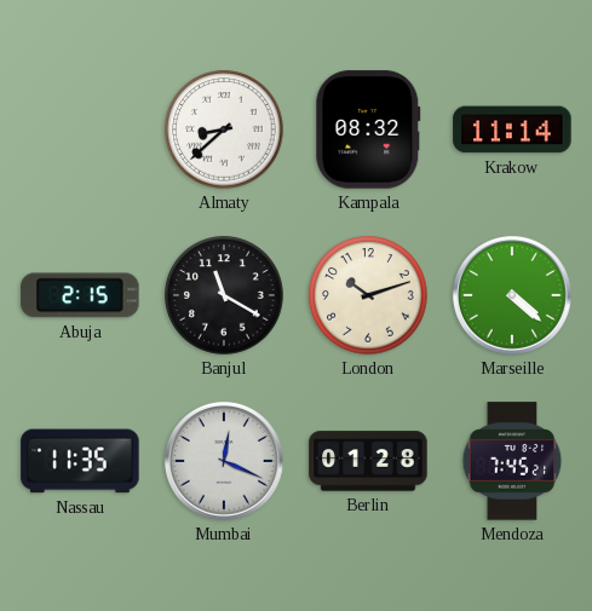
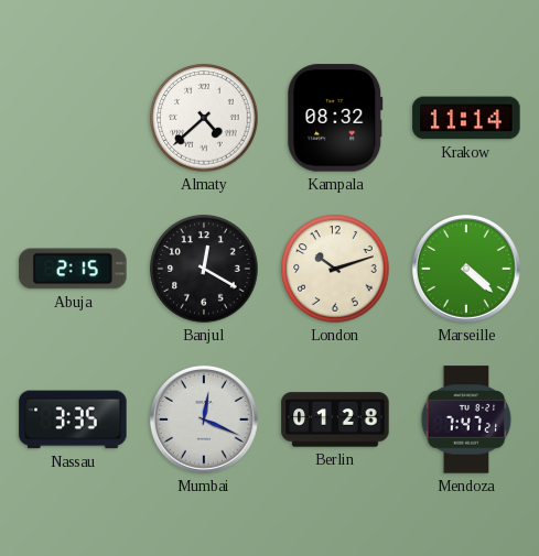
Almaty: 8:38 -> 4:38
Banjul: 11:20 -> 12:20
Nassau: 11:35 -> 3:35
Mendoza: 7:45 -> 7:47
